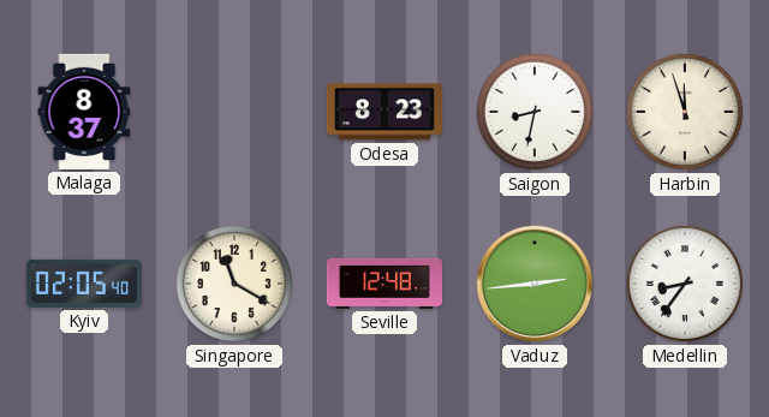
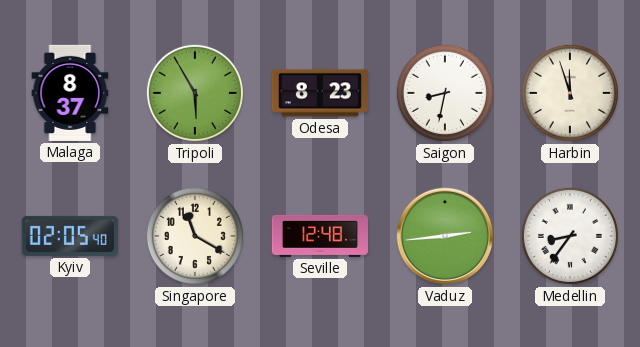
Tripoli: none -> 5:55
